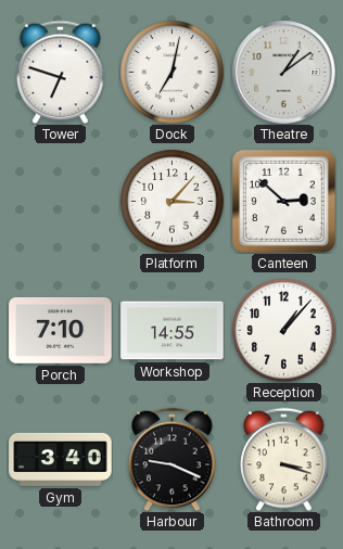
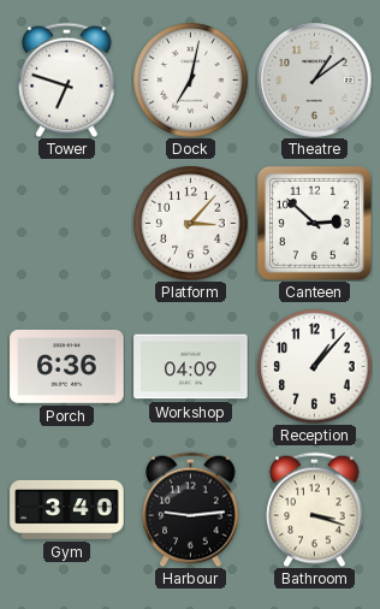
Porch: 7:10 -> 6:36
Workshop: 14:55 -> 04:09
Harbour: 9:19 -> 9:14
